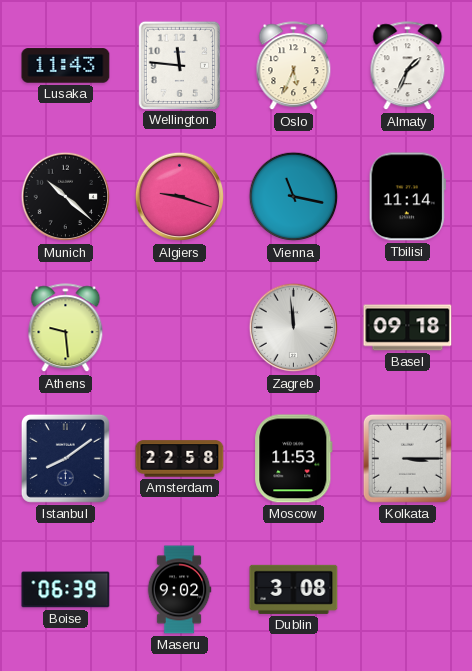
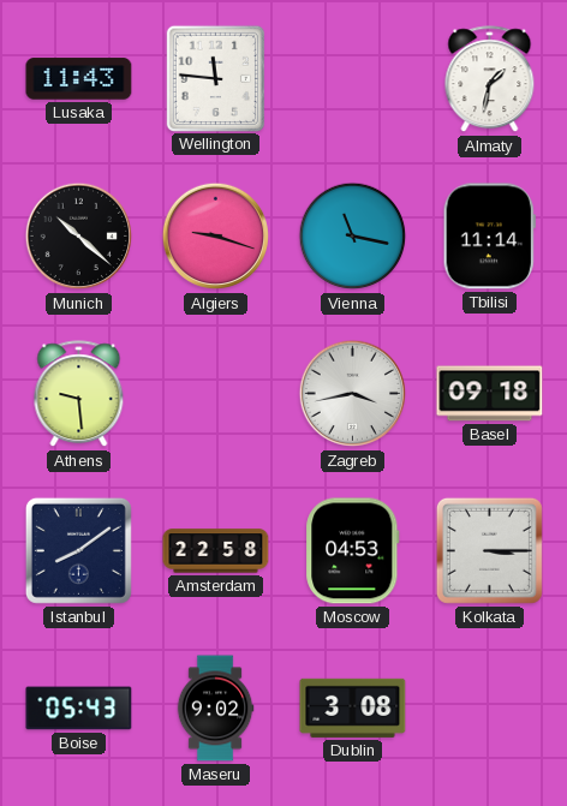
Oslo: 5:34 -> none
Almaty: 1:34 -> 1:32
Zagreb: 11:59 -> 3:43
Moscow: 11:53 -> 04:53
Boise: 06:39 -> 05:43
